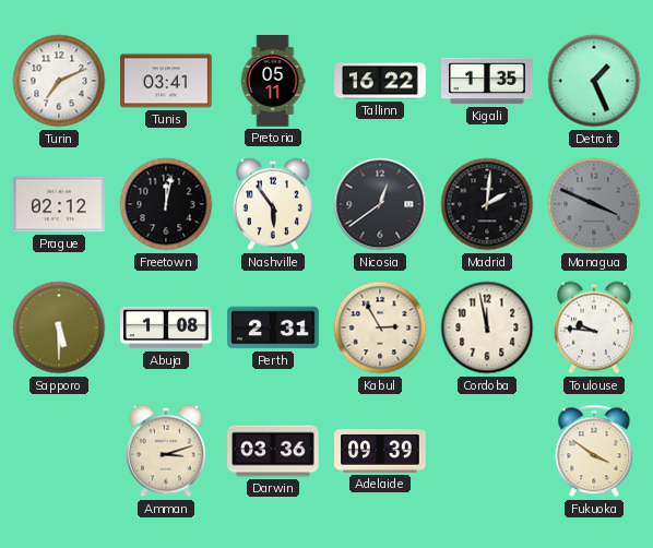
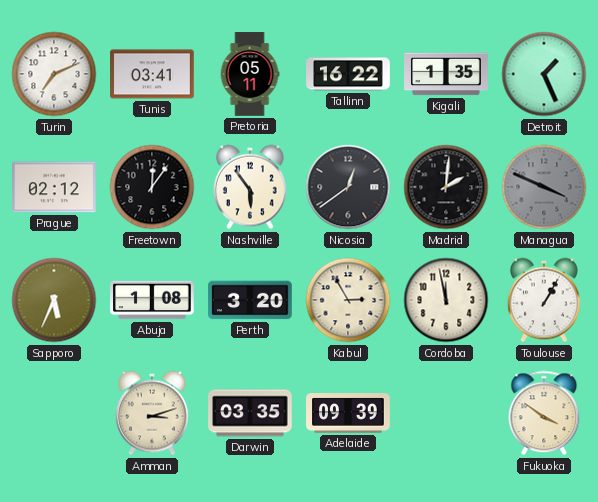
Freetown: 12:02 -> 12:06
Sapporo: 5:30 -> 5:34
Perth: 2:31 -> 3:20
Toulouse: 9:46 -> 1:05
Darwin: 03:36 -> 03:35
